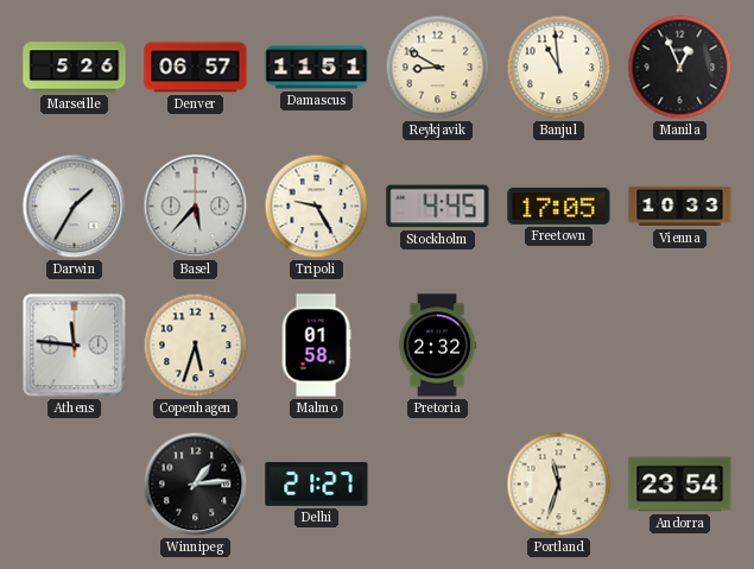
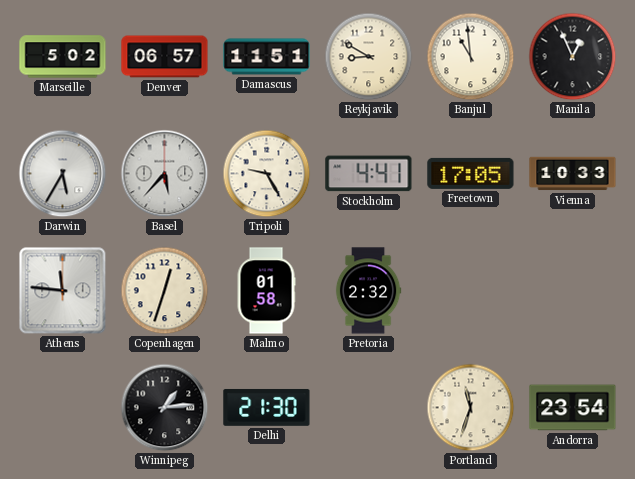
Marseille: 5:26 -> 5:02
Darwin: 1:35 -> 5:35
Stockholm: 4:45 -> 4:41
Copenhagen: 5:33 -> 12:33
Delhi: 21:27 -> 21:30
